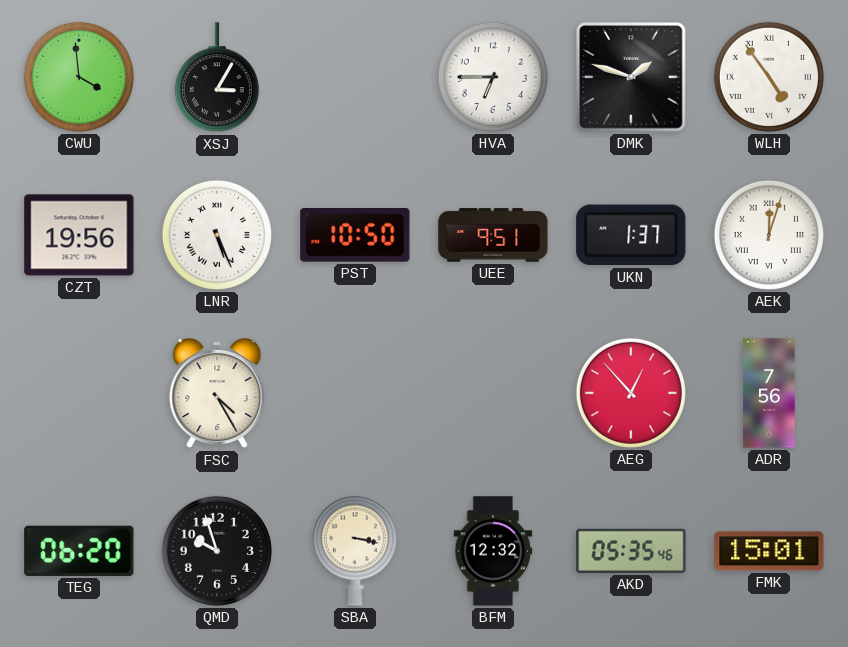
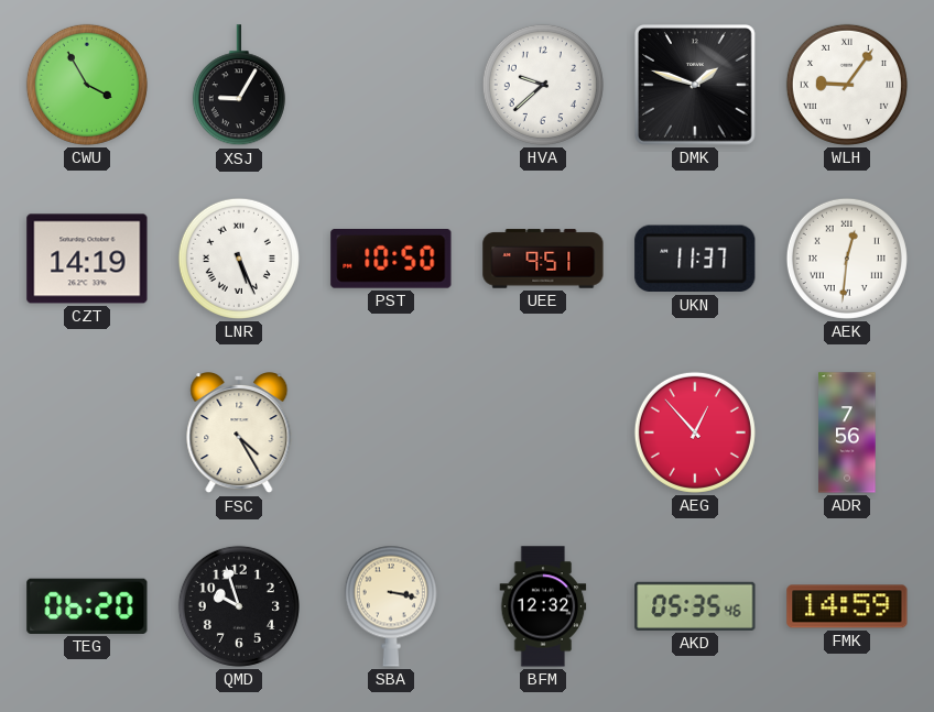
CWU: 3:59 -> 3:55
XSJ: 3:05 -> 9:05
HVA: 6:45 -> 9:38
WLH: 4:54 -> 9:06
CZT: 19:56 -> 14:19
UKN: 1:37 -> 11:37
AEK: 12:03 -> 12:31
FMK: 15:01 -> 14:59
